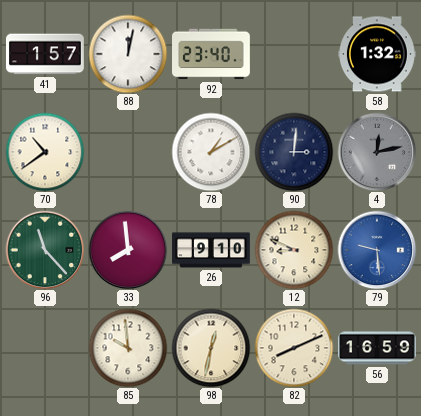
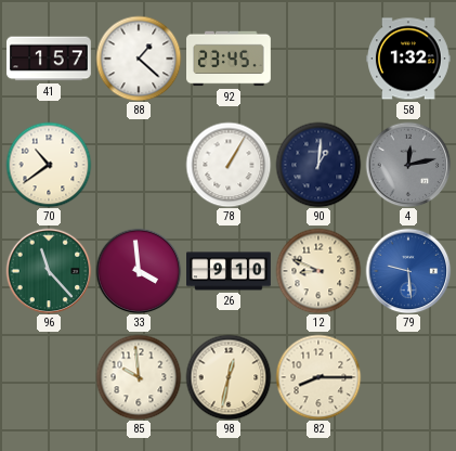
88: 12:02 -> 1:22
92: 23:40 -> 23:45
78: 1:10 -> 1:05
90: 3:01 -> 1:01
33: 7:59 -> 3:59
82: 8:11 -> 8:15
56: 16:59 -> none
